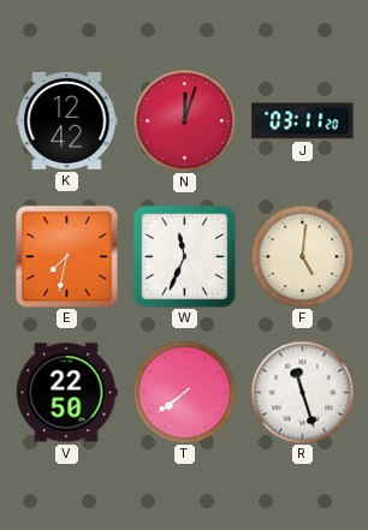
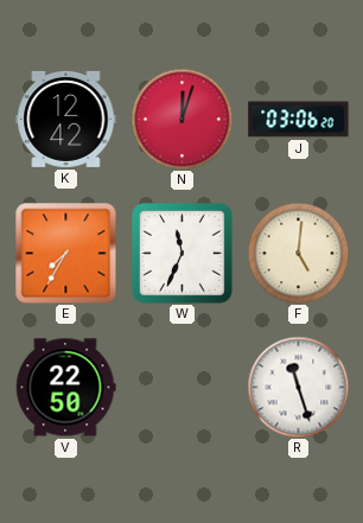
J: 03:11 -> 03:06
E: 7:32 -> 7:35
T: 7:39 -> none
